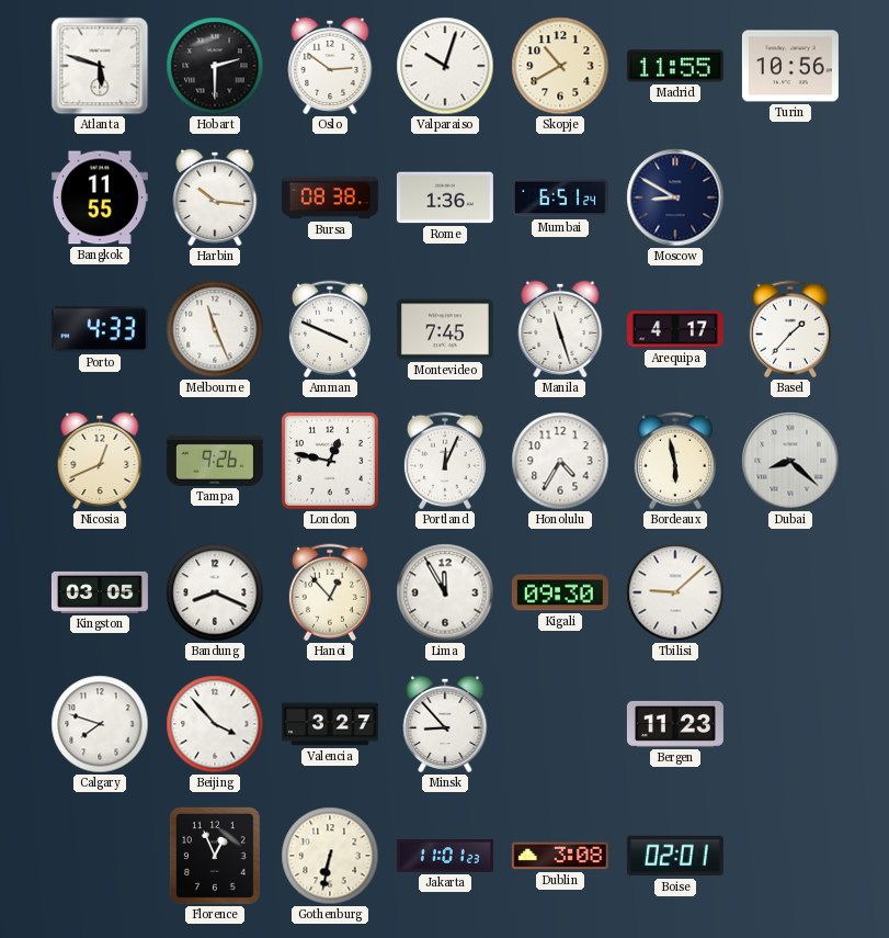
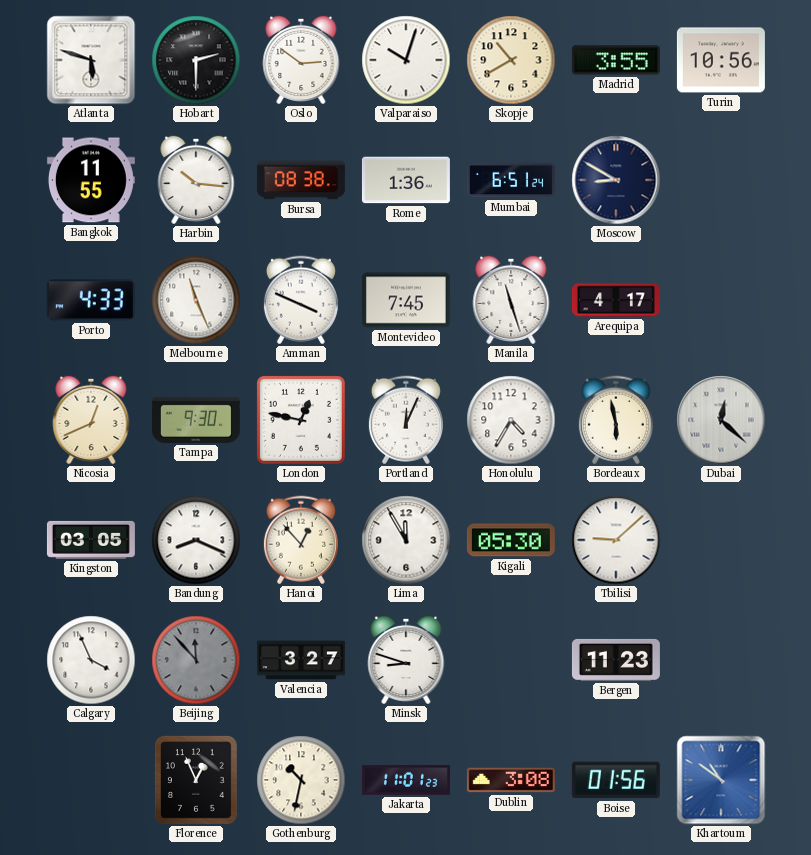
Madrid: 11:55 -> 3:55
Basel: 1:37 -> none
Tampa: 9:26 -> 9:30
Dubai: 8:22 -> 12:22
Kigali: 09:30 -> 05:30
Calgary: 7:48 -> 3:56
Beijing: 3:53 -> 11:53
Beijing dial: white -> grey
Minsk: 8:53 -> 8:48
Gothenburg: 6:32 -> 10:32
Boise: 02:01 -> 01:56
Khartoum: none -> 10:51
